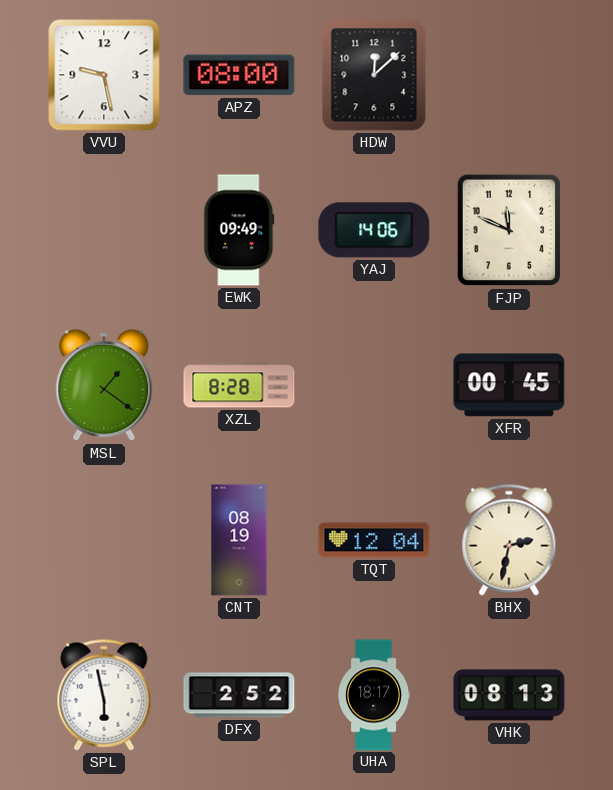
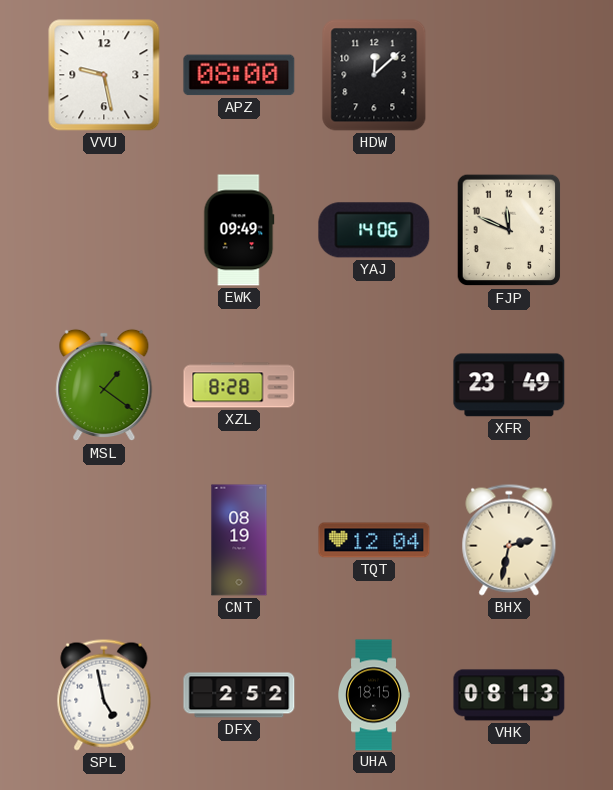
XFR: 00:45 -> 23:49
SPL: 5:58 -> 4:58
UHA: 18:17 -> 18:15
